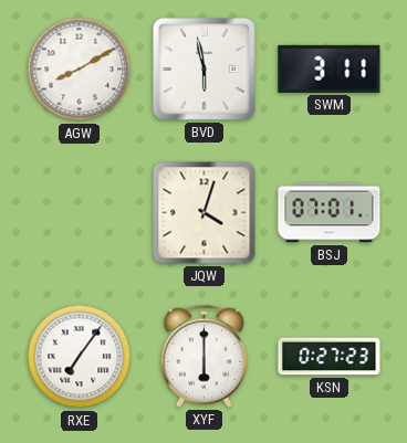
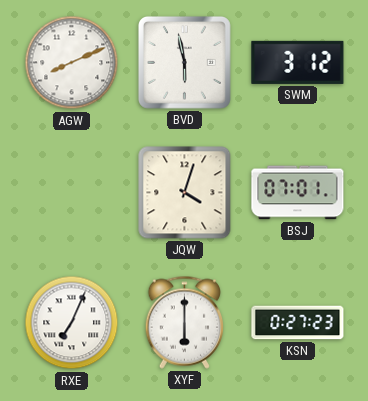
AGW: 8:10 -> 8:11
SWM: 3:11 -> 3:12
RXE: 7:06 -> 7:04
